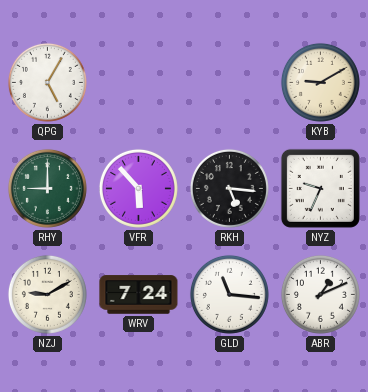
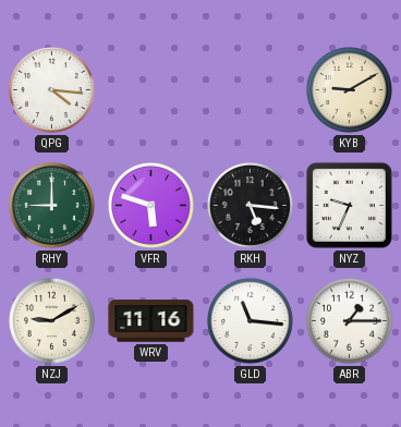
QPG: 5:05 -> 4:16
VFR: 5:53 -> 5:48
WRV: 7:24 -> 11:16
ABR: 1:11 -> 1:15
